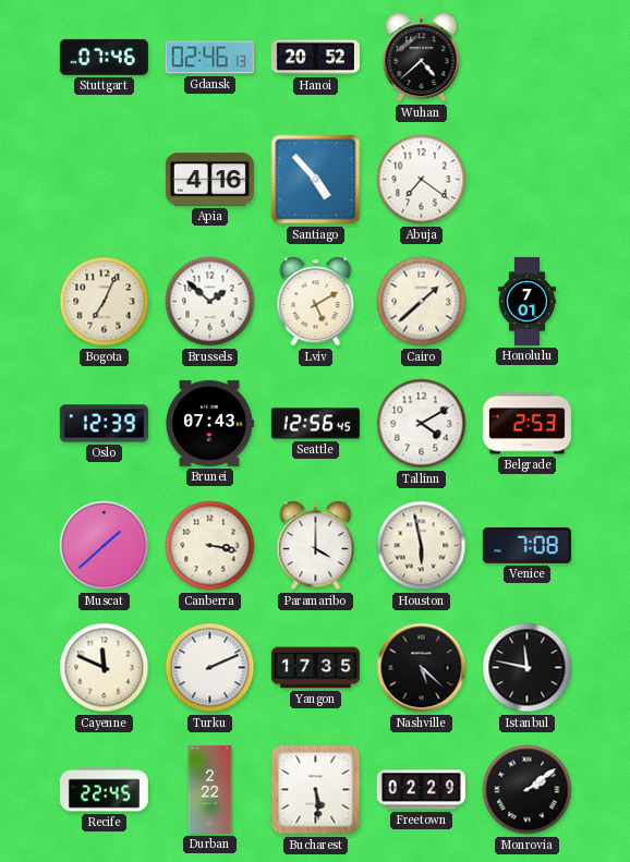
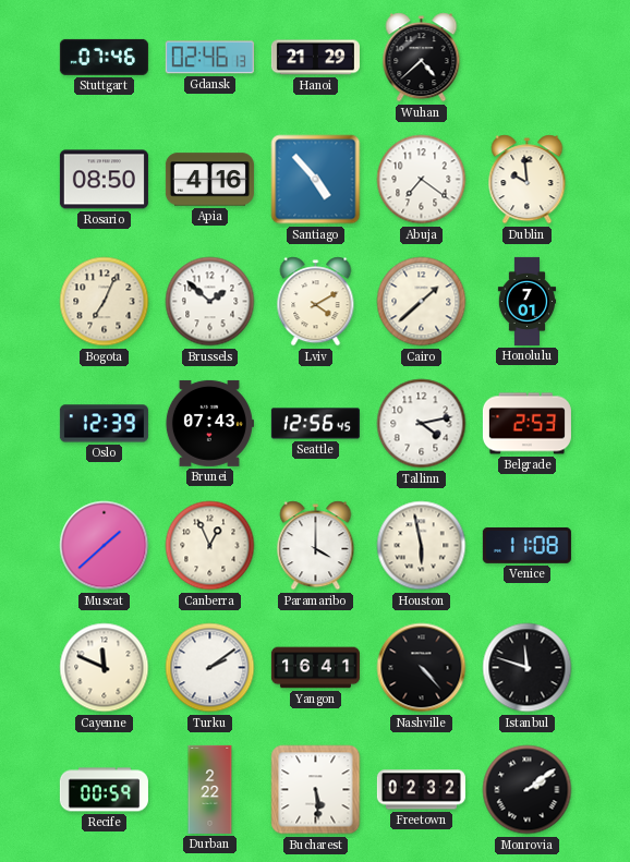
Hanoi: 20:52 -> 21:29
Rosario: none -> 08:50
Dublin: none -> 9:59
Lviv: 5:10 -> 4:10
Tallinn: 4:10 -> 4:13
Canberra: 3:17 -> 12:56
Venice: 7:08 -> 11:08
Turku: 2:11 -> 2:09
Yangon: 17:35 -> 16:41
Nashville: 5:22 -> 4:23
Istanbul: 11:47 -> 11:48
Recife: 22:45 -> 00:59
Freetown: 02:29 -> 02:32
